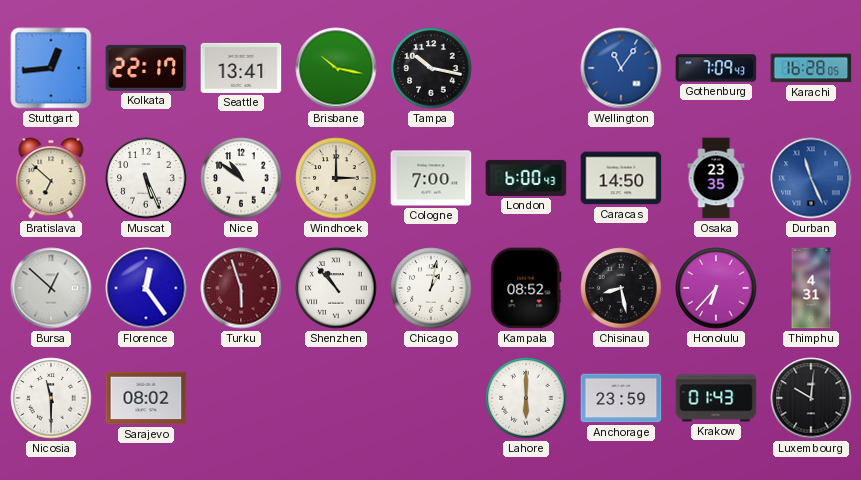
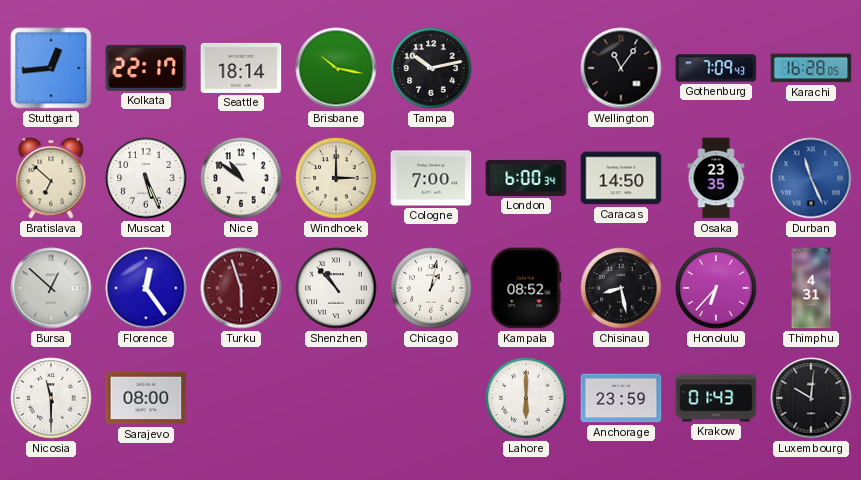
Seattle: 13:41 -> 18:14
Tampa: 10:17 -> 10:13
Wellington dial: blue -> black
London: 6:00:43 -> 6:00:34
Sarajevo: 08:02 -> 08:00
